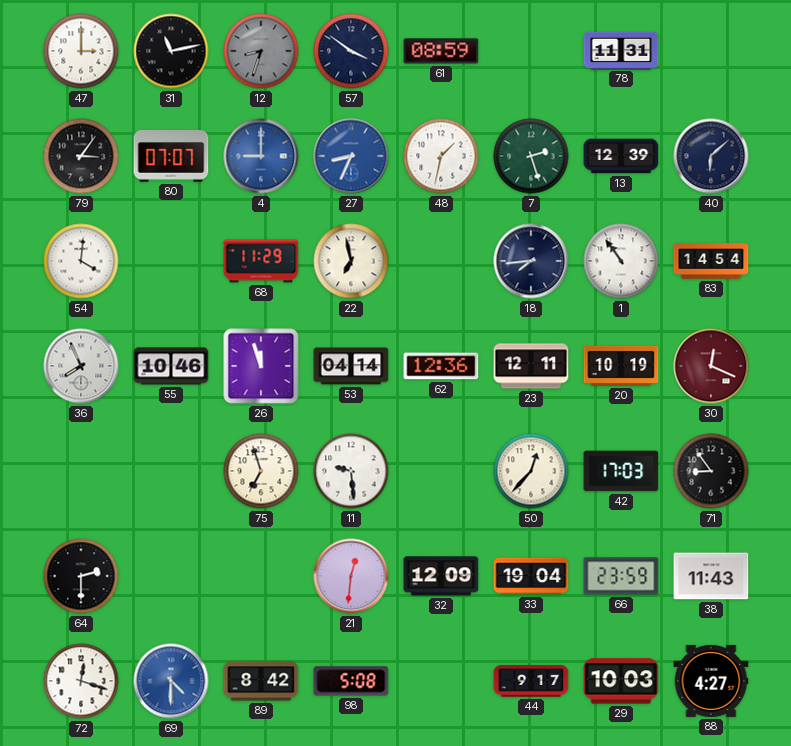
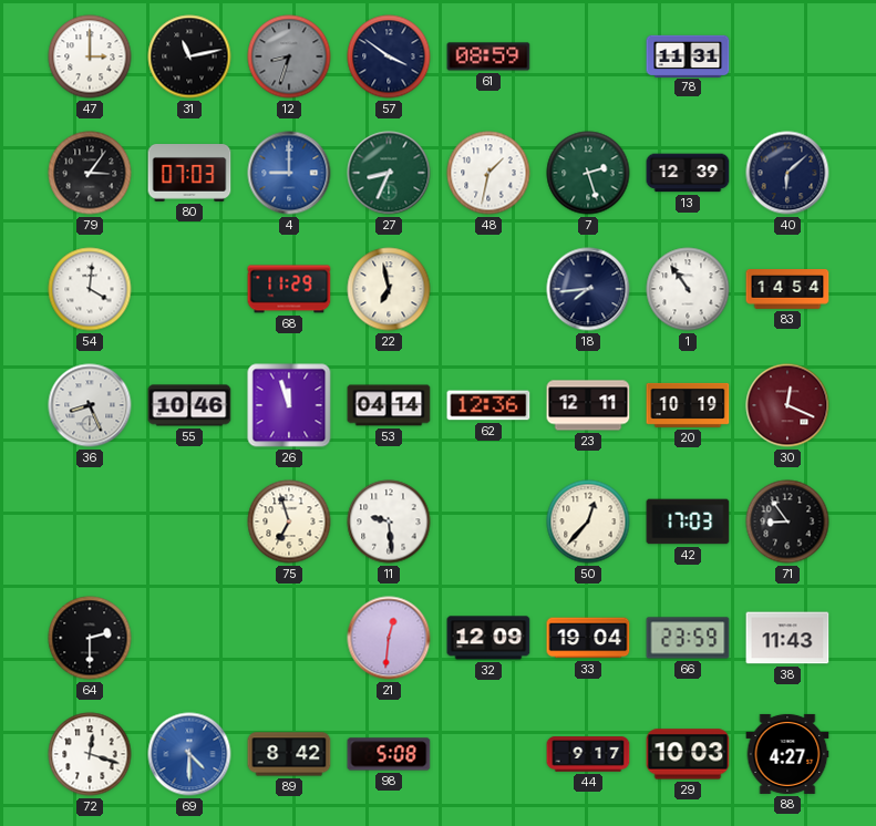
80: 07:07 -> 07:03
27 dial: blue -> green
36: 7:56 -> 8:26
